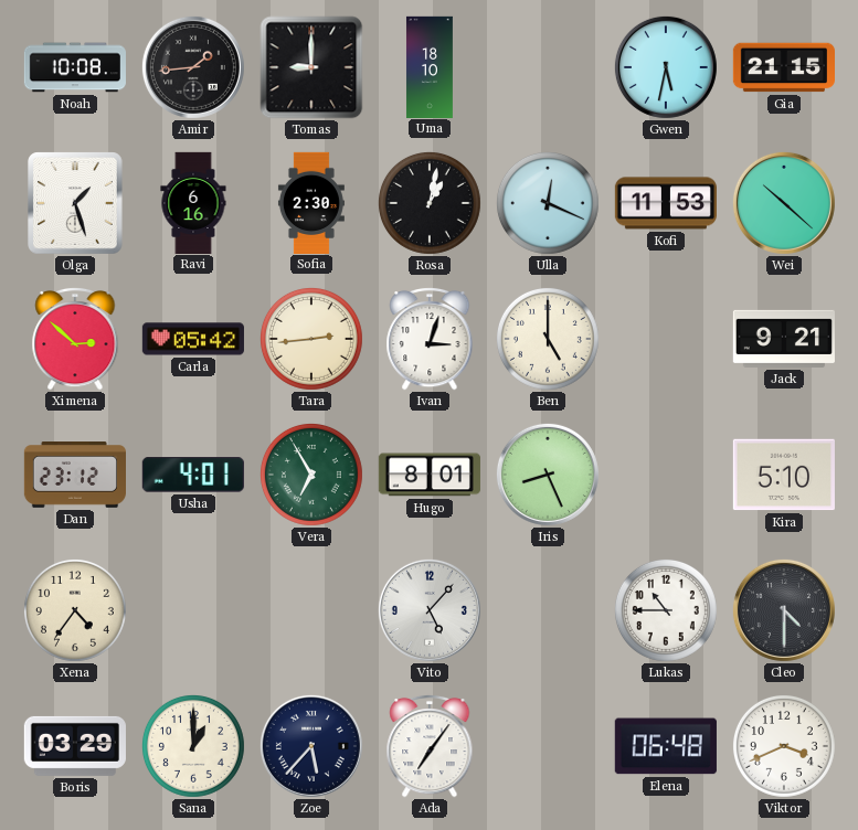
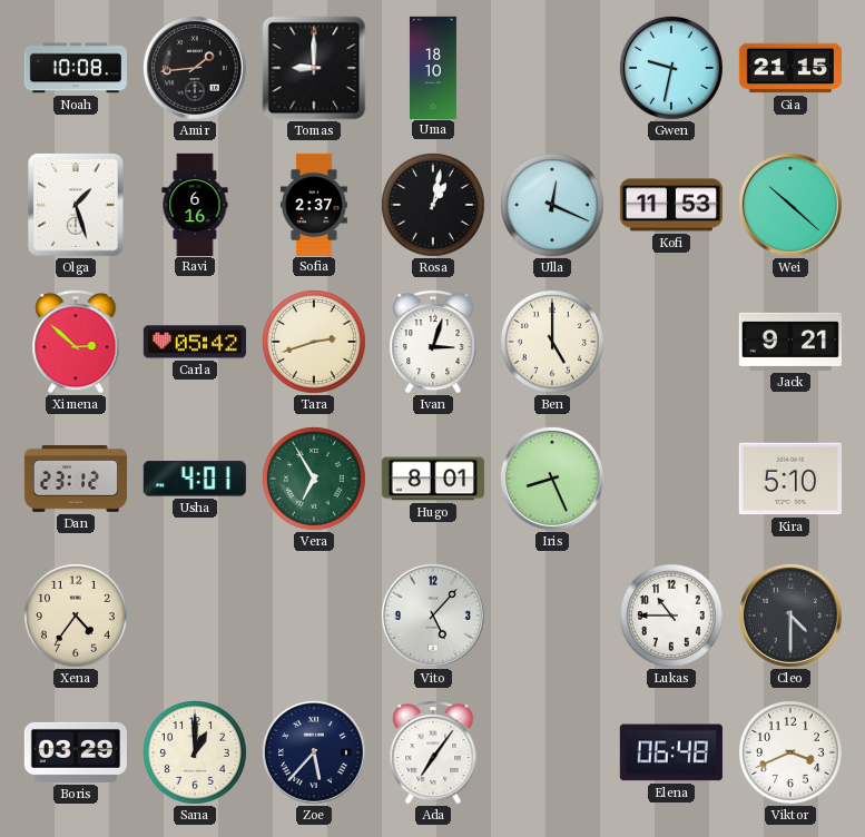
Gwen: 5:32 -> 9:32
Sofia: 2:30 -> 2:37
Tara: 2:44 -> 2:42
